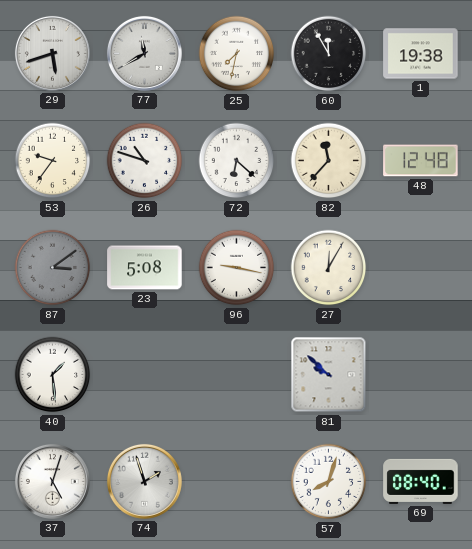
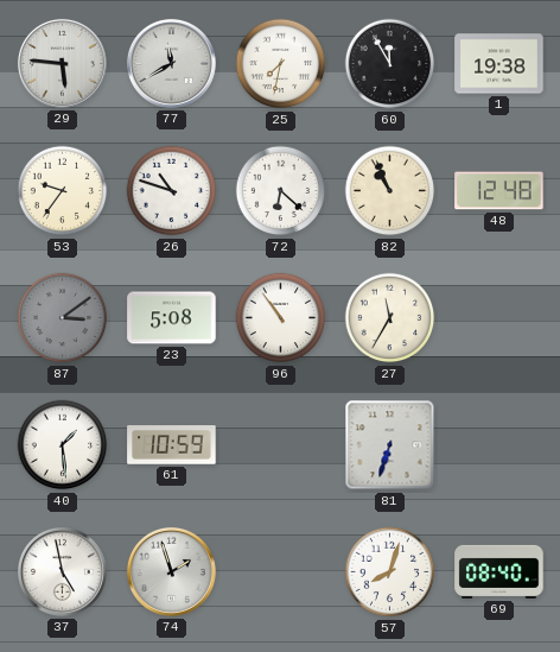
29: 5:42 -> 5:46
82: 11:37 -> 10:56
96: 9:17 -> 10:54
27: 12:05 -> 11:35
61: none -> 10:59
81: 9:52 -> 6:33
37: 5:03 -> 4:58
